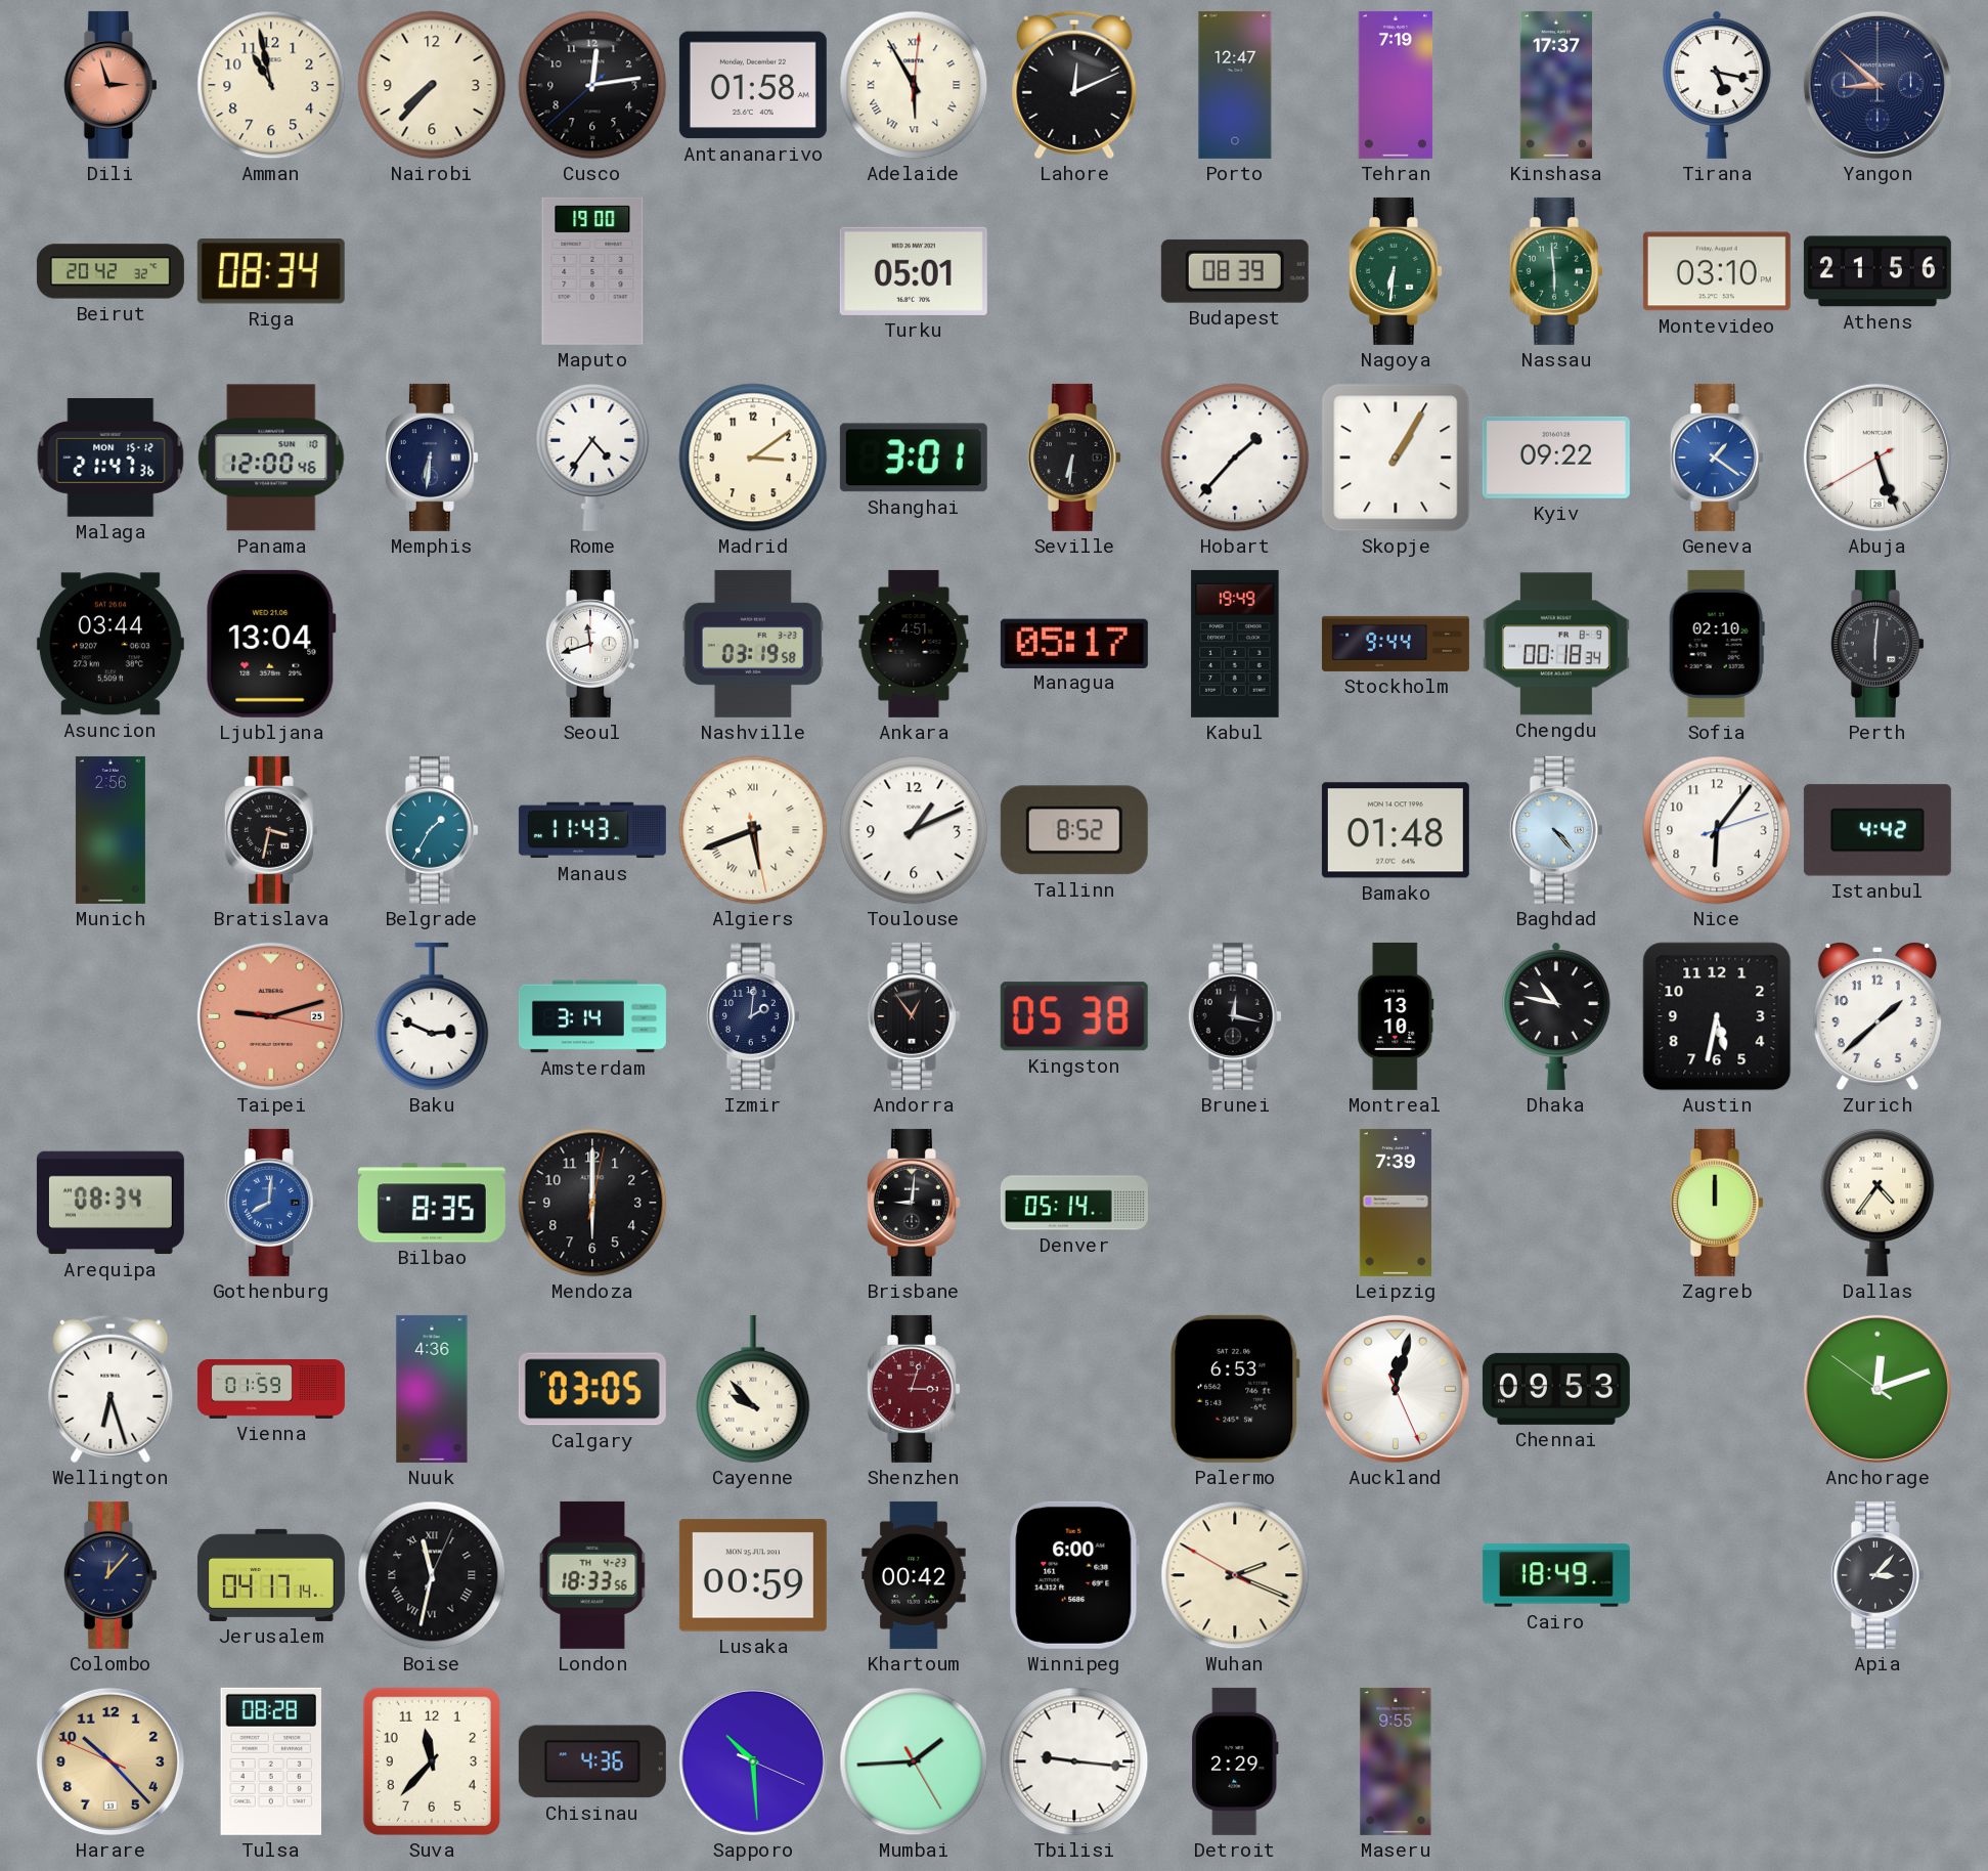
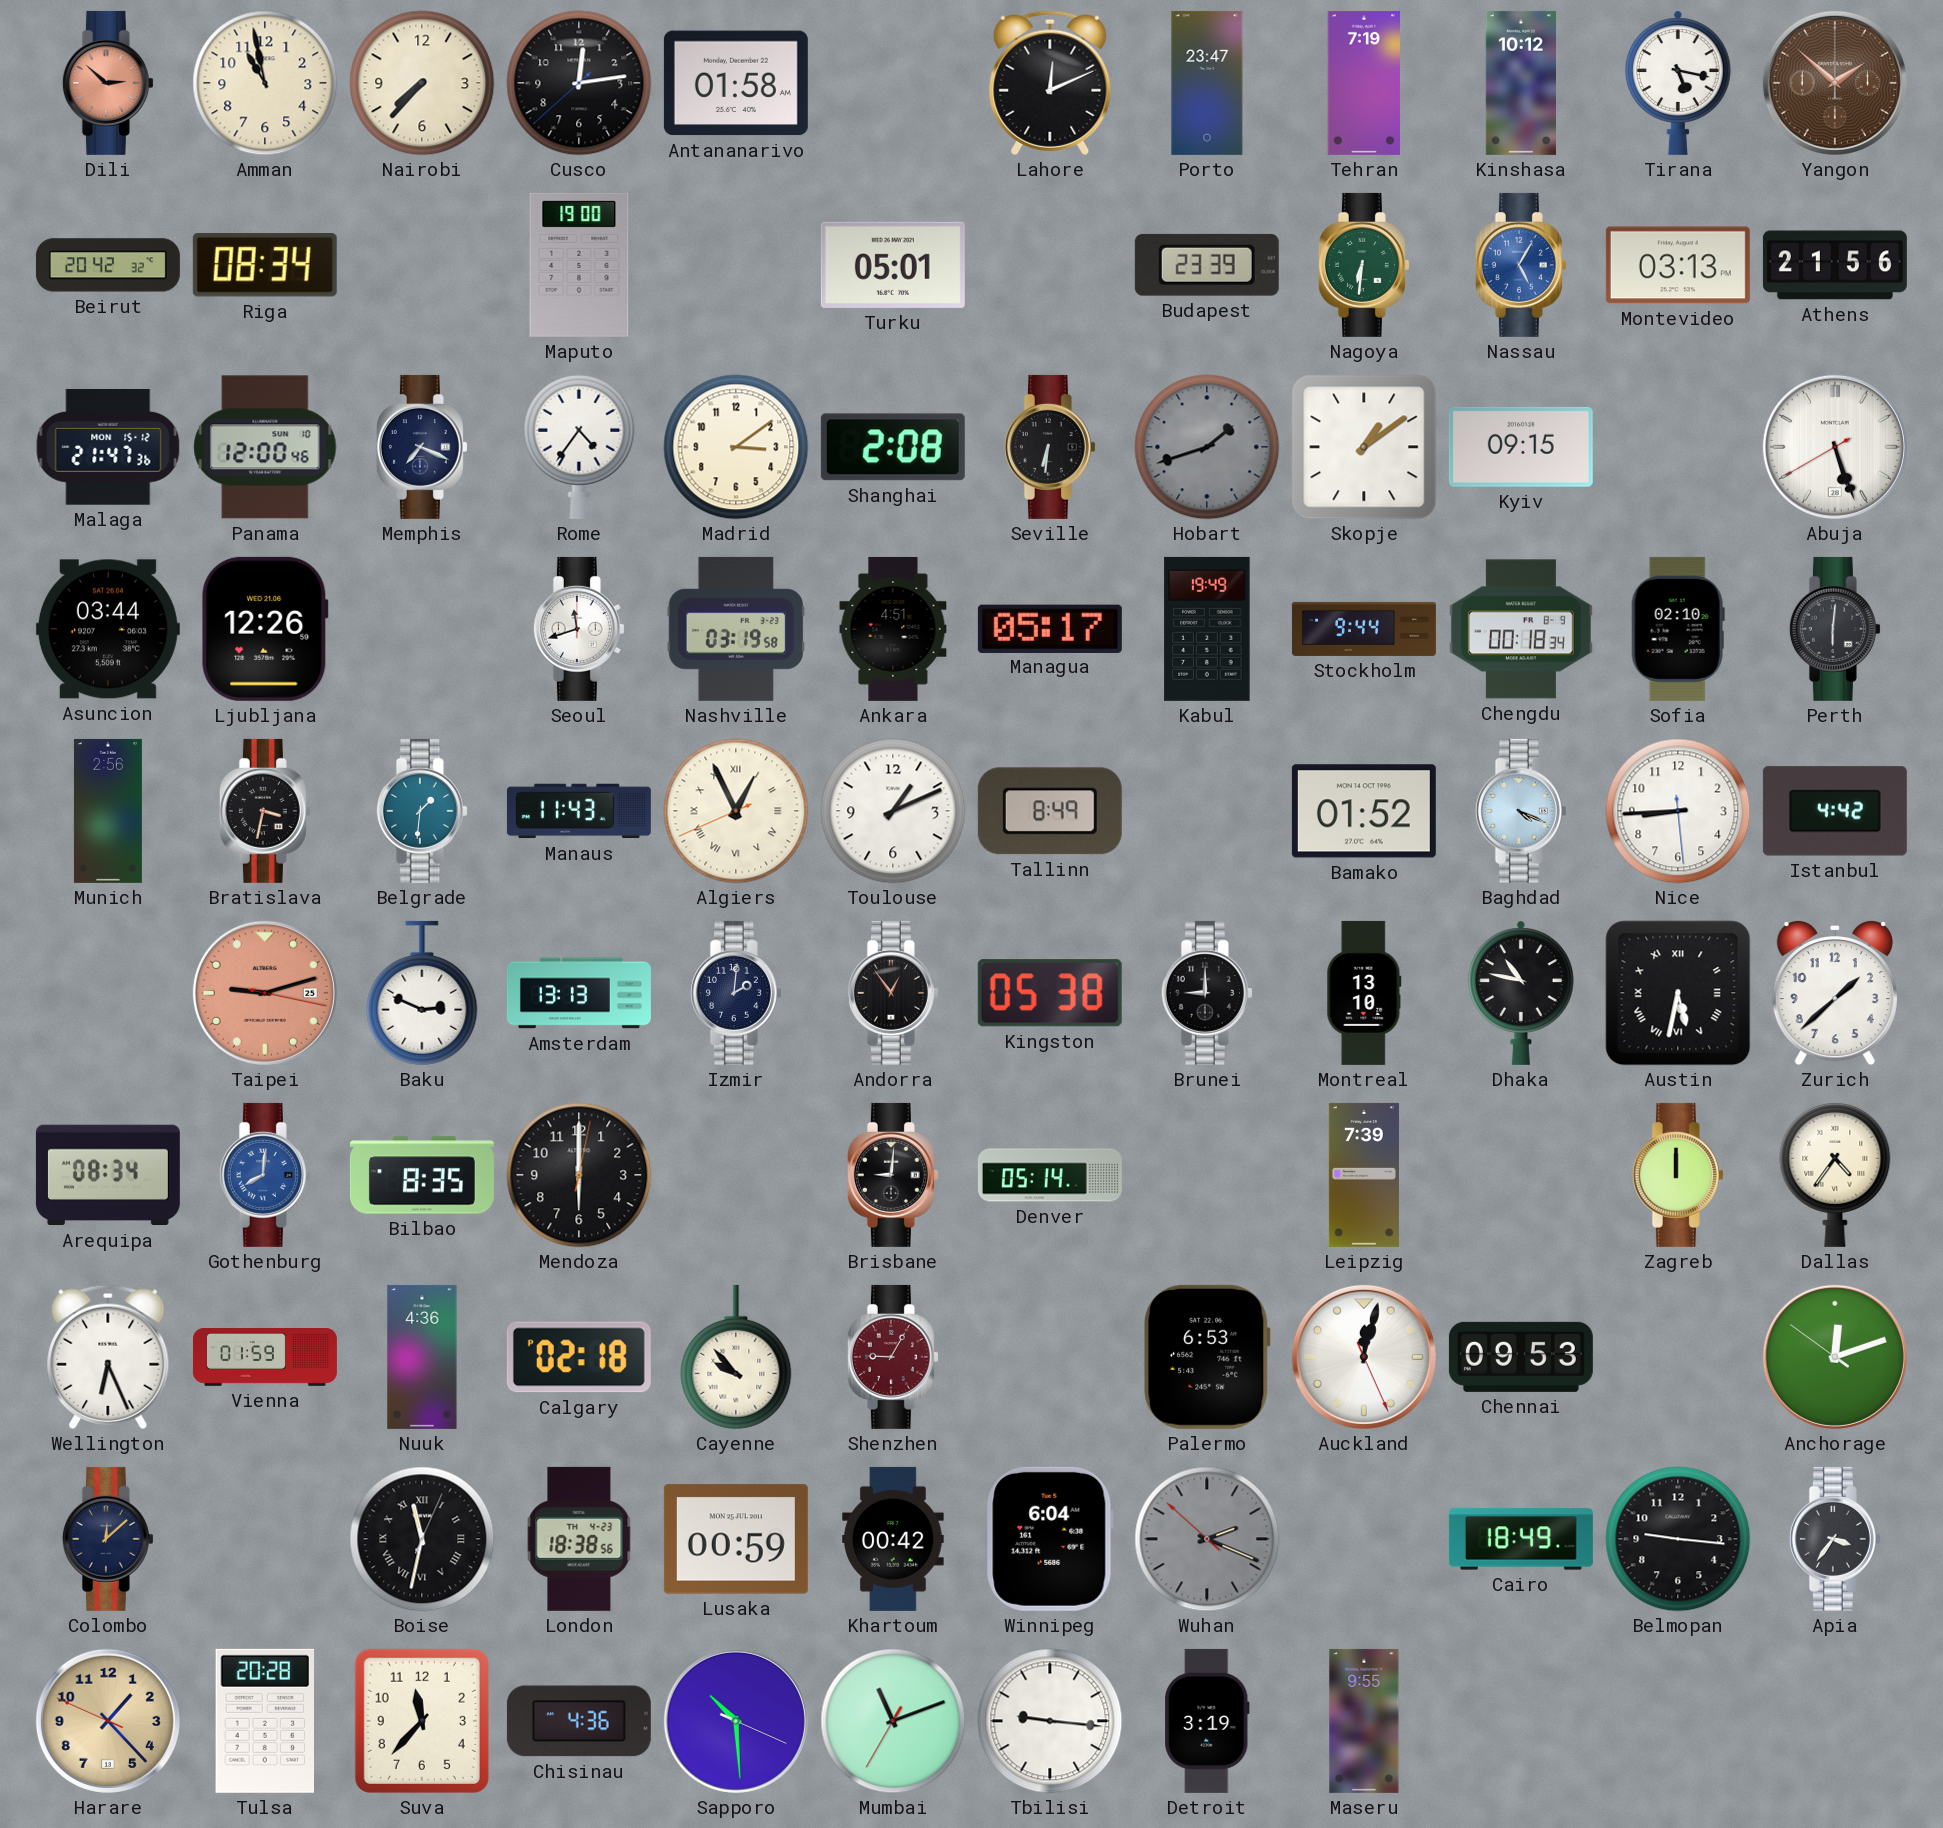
Dili: 2:57 -> 2:52
Adelaide: 5:55 -> none
Porto: 12:47 -> 23:47
Kinshasa: 17:37 -> 10:12
Yangon: 8:52 -> 1:52
Yangon dial: navy -> brown
Budapest: 08:39 -> 23:39
Nassau: 5:59 -> 5:05
Nassau dial: green -> blue
Montevideo: 03:10 -> 03:13
Memphis: 6:31 -> 7:19
Shanghai: 3:01 -> 2:08
Hobart: 1:37 -> 1:42
Hobart dial: white -> grey
Skopje: 1:05 -> 1:09
Kyiv: 09:22 -> 09:15
Geneva: 1:21 -> none
Ljubljana: 13:04 -> 12:26
Belgrade: 1:35 -> 1:31
Algiers: 5:41 -> 12:55
Tallinn: 8:52 -> 8:49
Bamako: 01:48 -> 01:52
Baghdad: 4:23 -> 4:19
Nice: 6:06 -> 8:44
Amsterdam: 3:14 -> 13:13
Brunei: 12:17 -> 9:00
Austin numerals: Arabic -> Roman
Wellington: 6:27 -> 6:26
Calgary: 03:05 -> 02:18
Shenzhen: 3:03 -> 9:05
Colombo: 12:07 -> 12:08
Jerusalem: 04:17 -> none
London: 18:33 -> 18:38
Winnipeg: 6:00 -> 6:04
Wuhan: 2:18:50 -> 2:18:52
Wuhan dial: cream -> grey
Belmopan: none -> 9:16
Apia: 3:07 -> 3:36
Harare: 10:22 -> 1:22
Tulsa: 08:28 -> 20:28
Mumbai: 1:44 -> 11:11
Detroit: 2:29 -> 3:19
